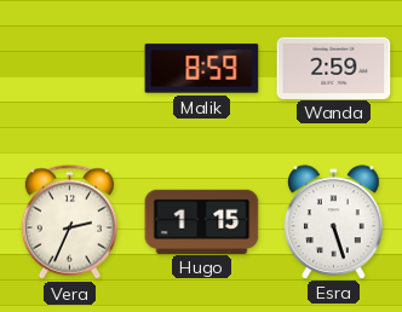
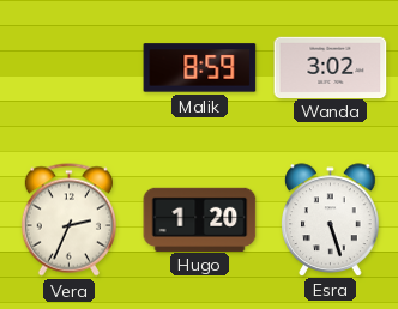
Wanda: 2:59 -> 3:02
Hugo: 1:15 -> 1:20
